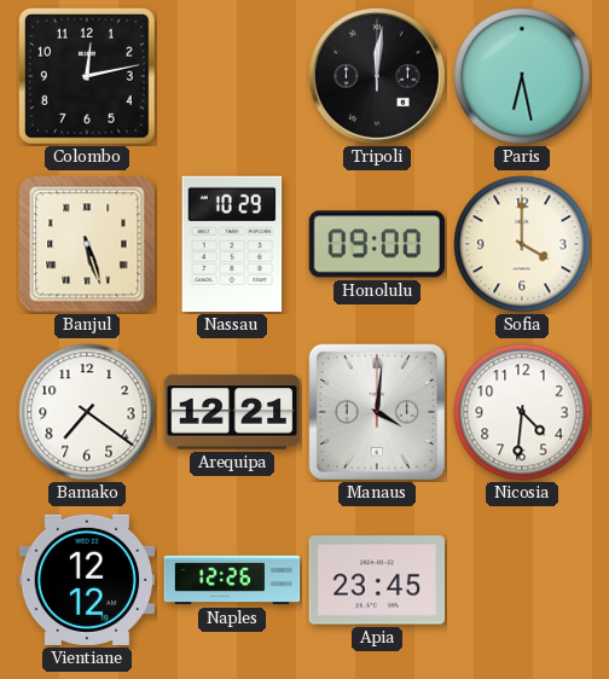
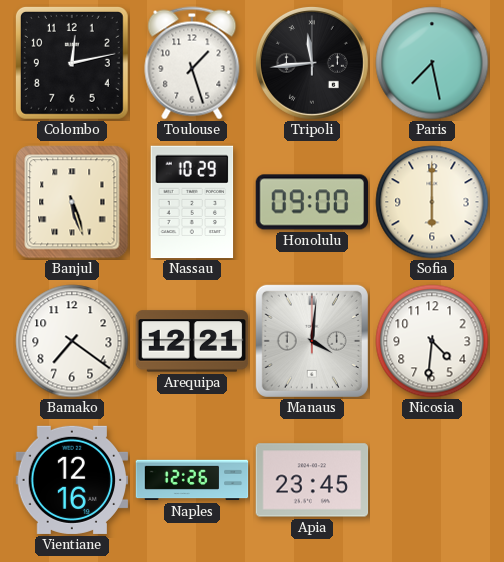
Toulouse: none -> 1:27
Tripoli: 12:01 -> 11:44
Paris: 6:28 -> 7:28
Sofia: 4:00 -> 6:00
Vientiane: 12:12 -> 12:16
